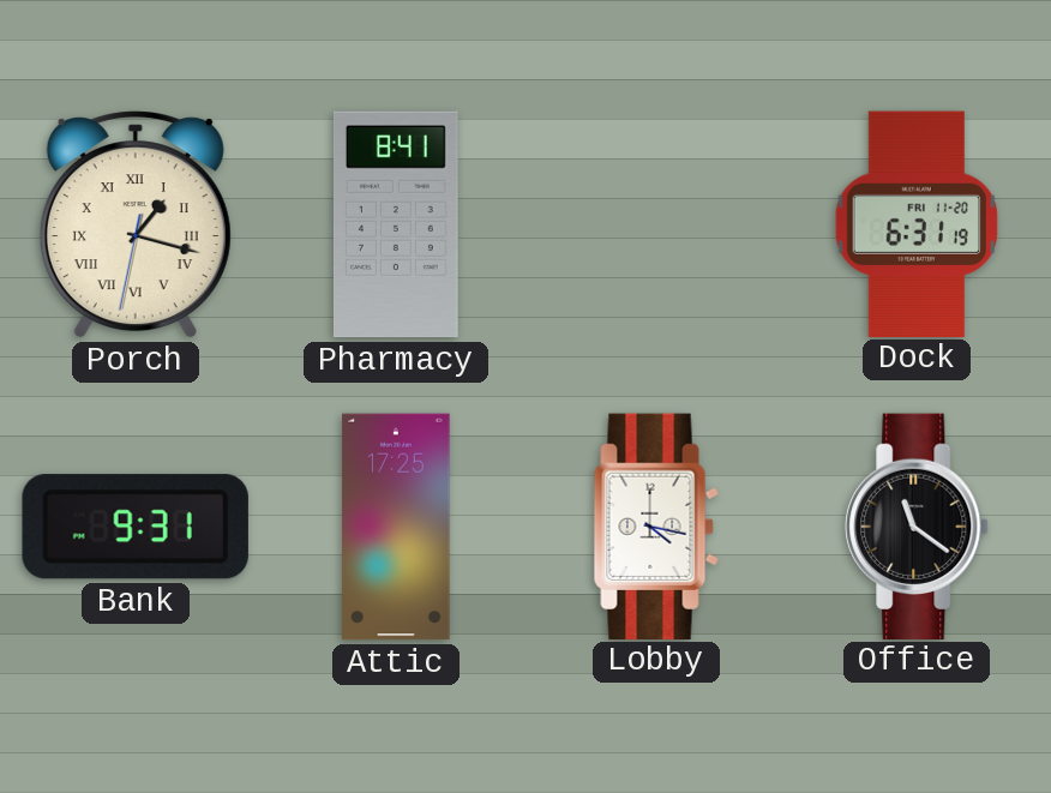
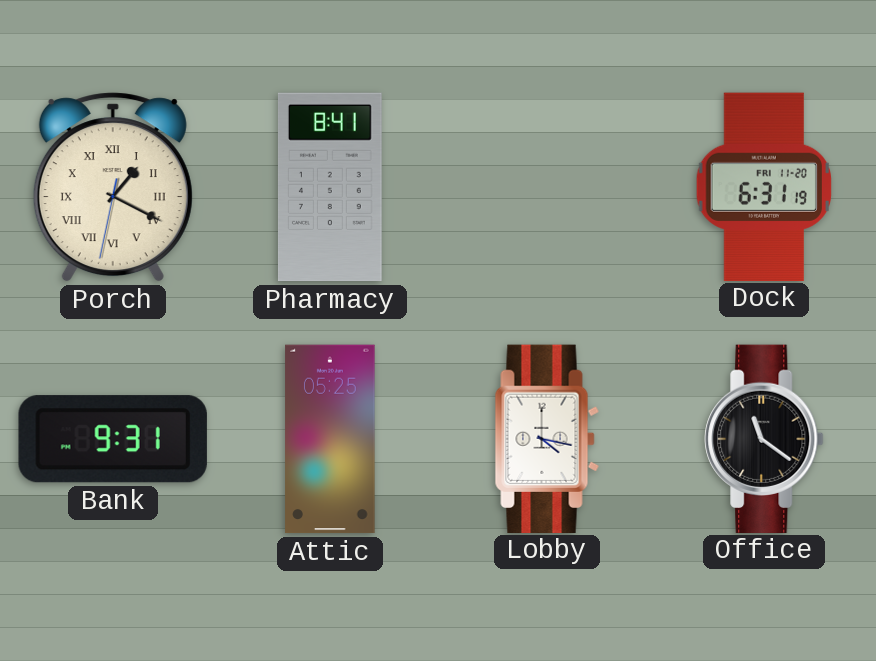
Porch: 1:17 -> 1:19
Attic: 17:25 -> 05:25
